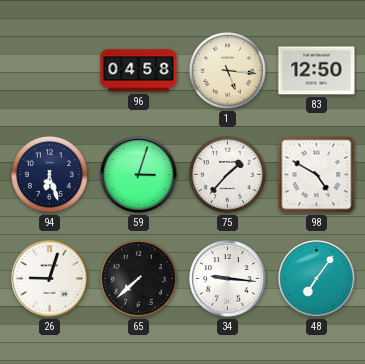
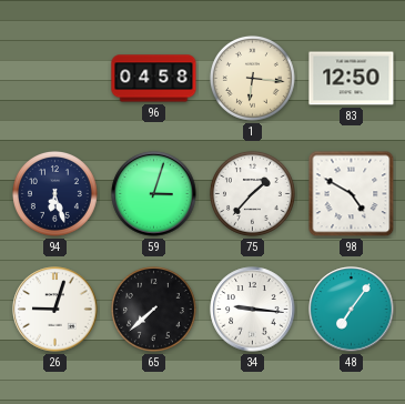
1: 5:16 -> 6:16
